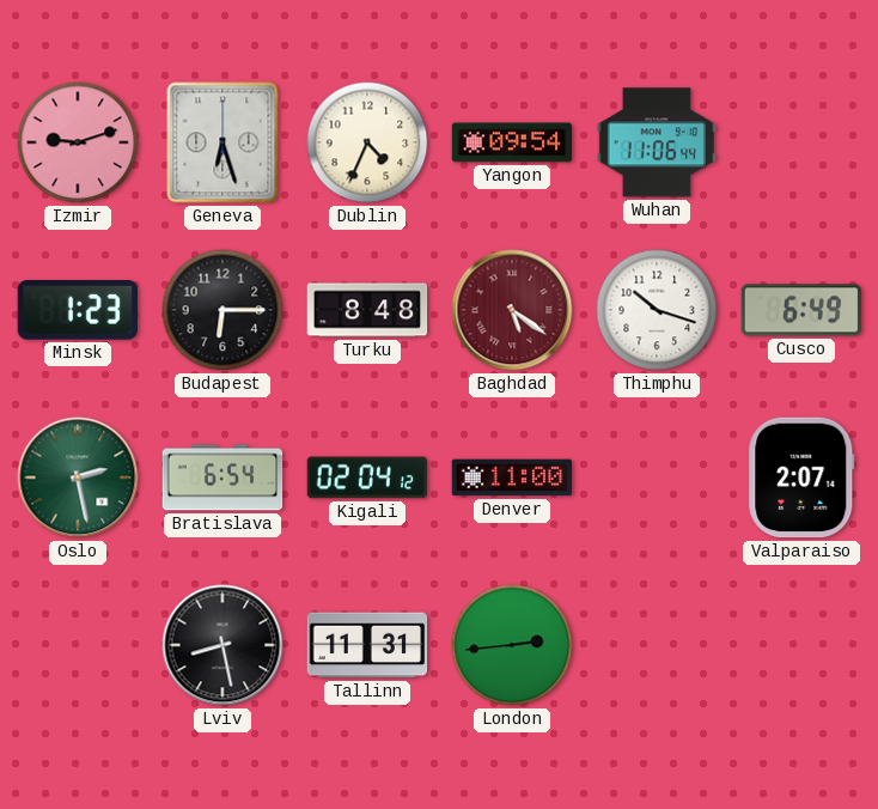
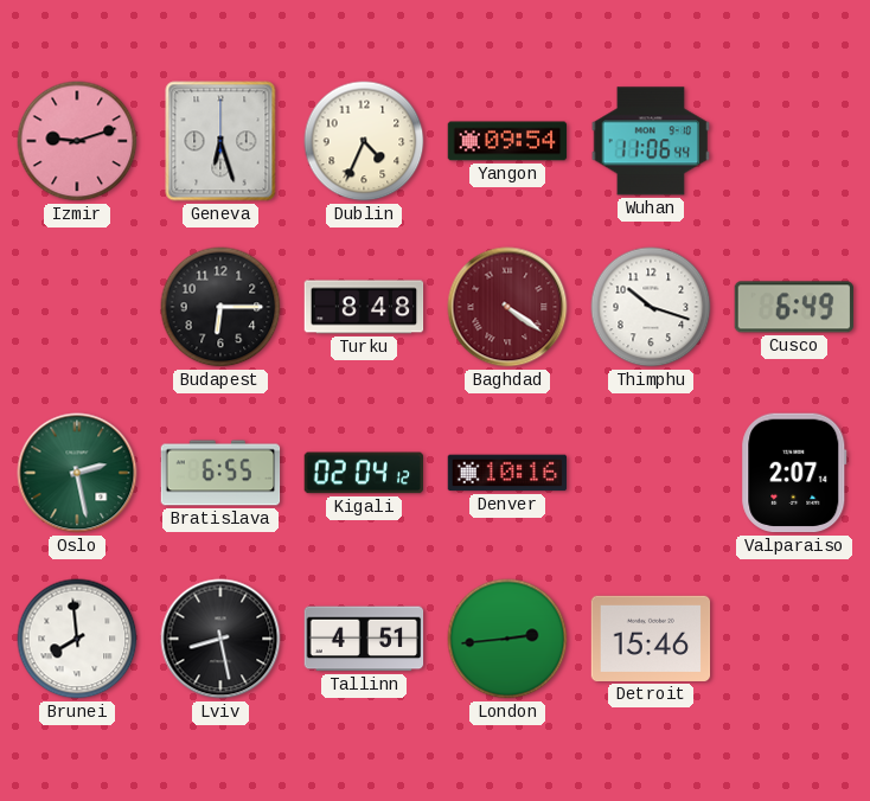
Minsk: 1:23 -> none
Baghdad: 5:21 -> 4:21
Bratislava: 6:54 -> 6:55
Denver: 11:00 -> 10:16
Brunei: none -> 7:59
Tallinn: 11:31 -> 4:51
Detroit: none -> 15:46
